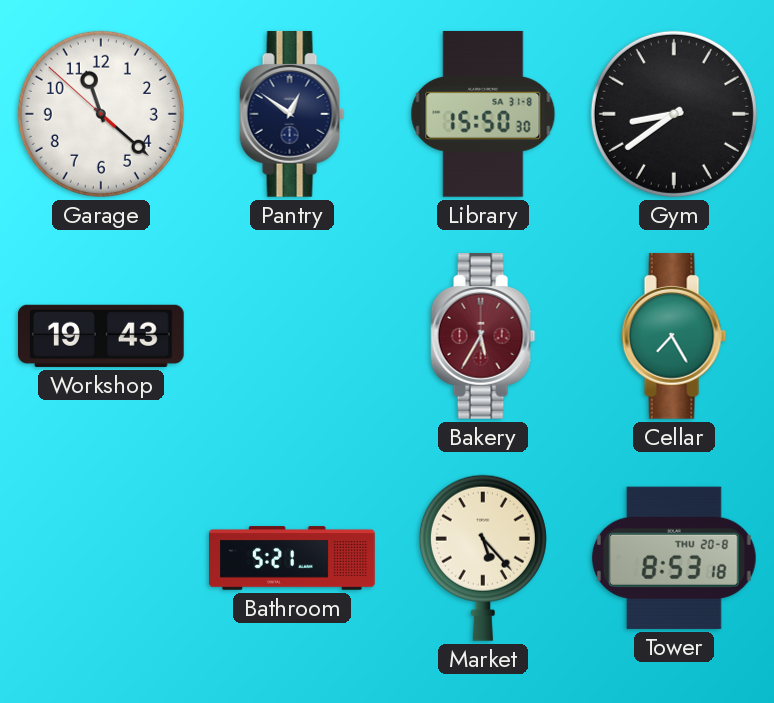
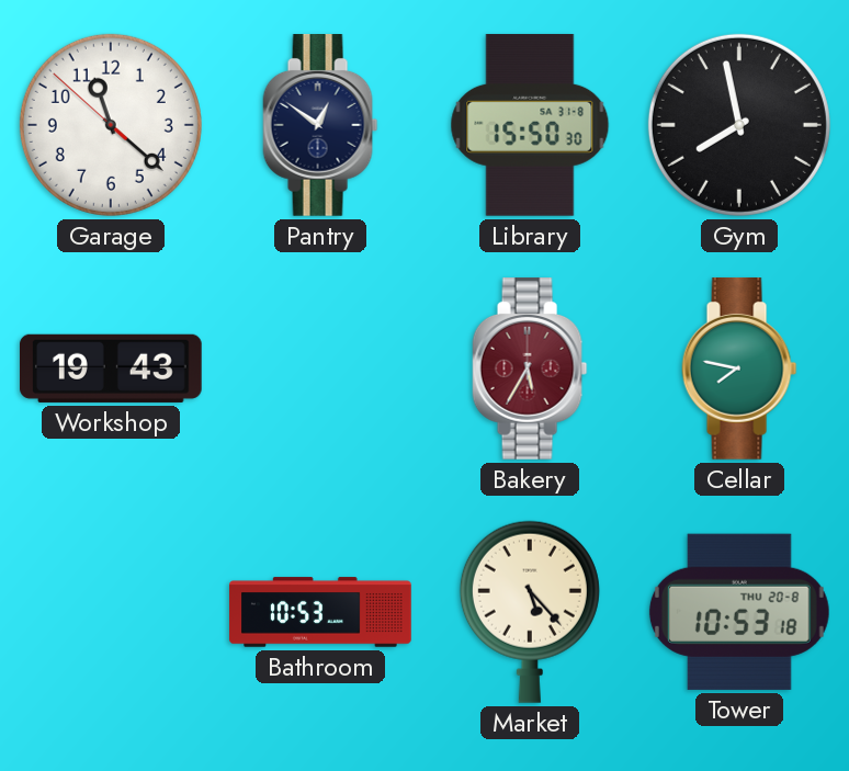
Gym: 8:39 -> 7:58
Cellar: 7:25 -> 7:47
Bathroom: 5:21 -> 10:53
Tower: 8:53 -> 10:53
